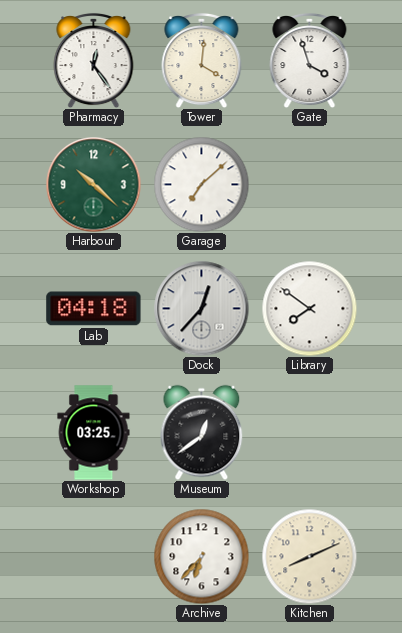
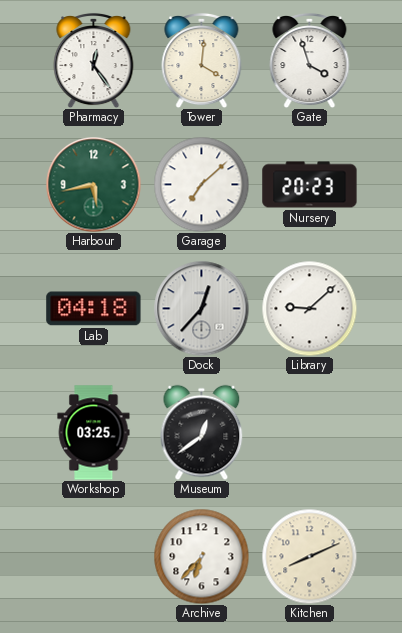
Harbour: 10:22 -> 5:43
Nursery: none -> 20:23
Library: 7:51 -> 9:08
